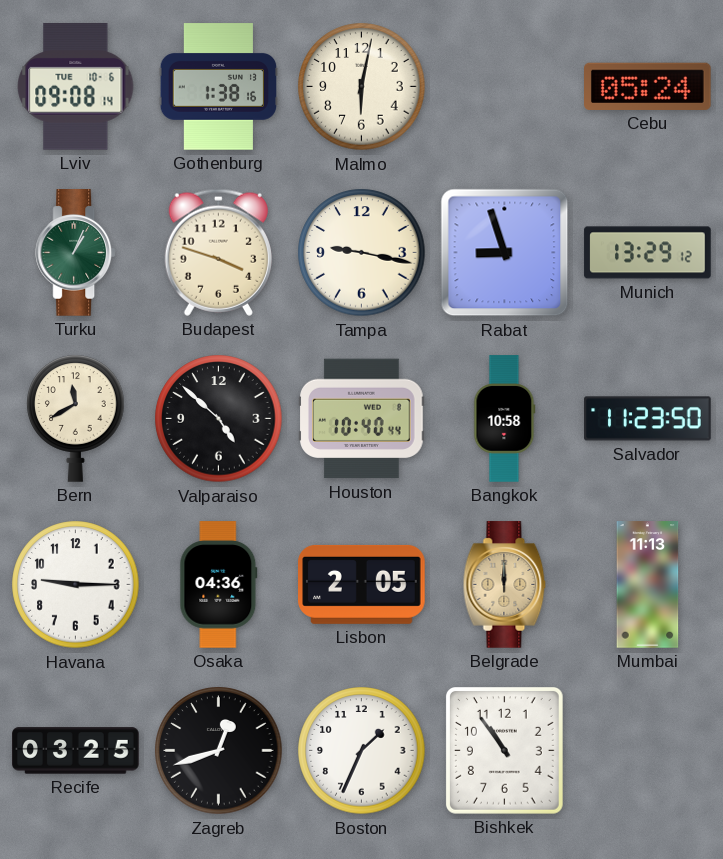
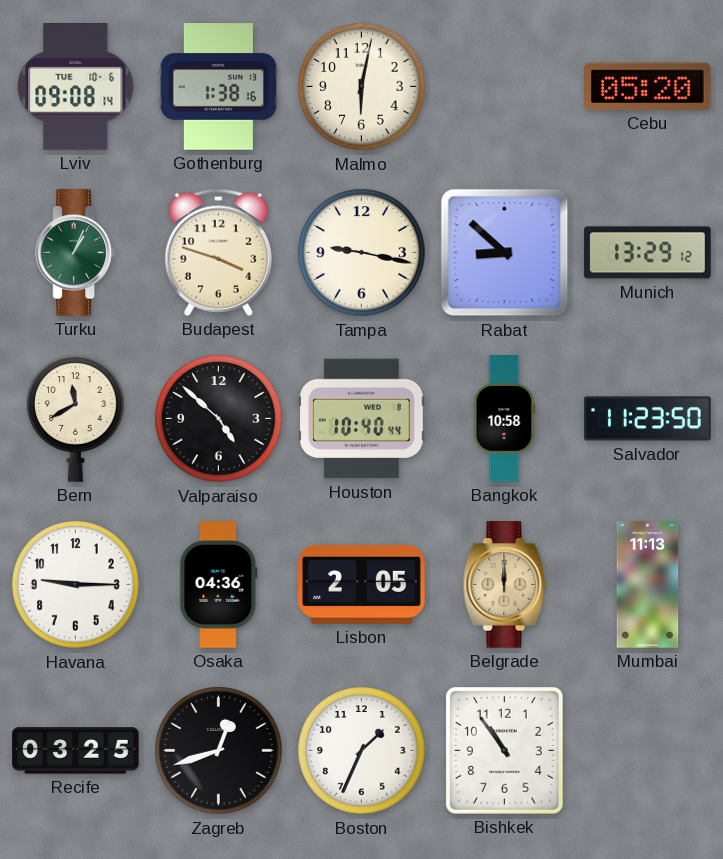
Cebu: 05:24 -> 05:20
Rabat: 8:57 -> 8:52
